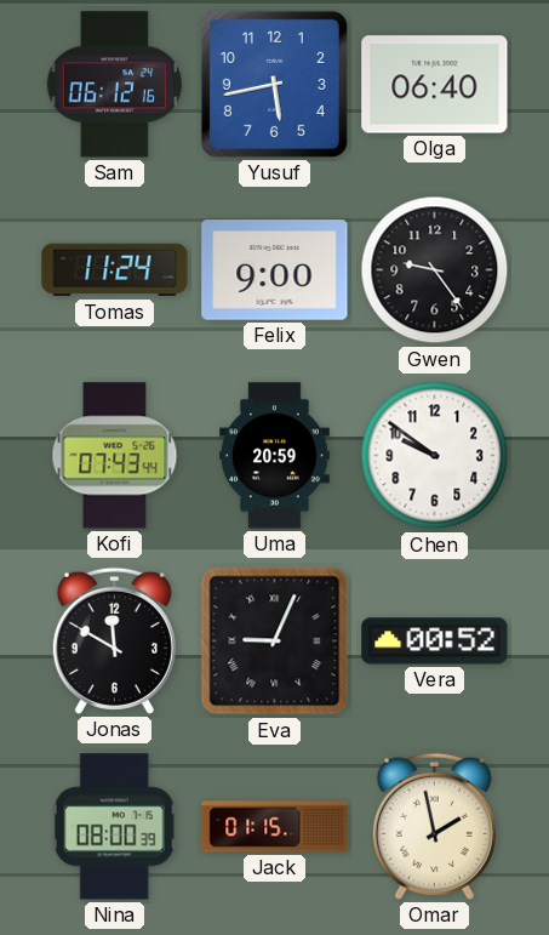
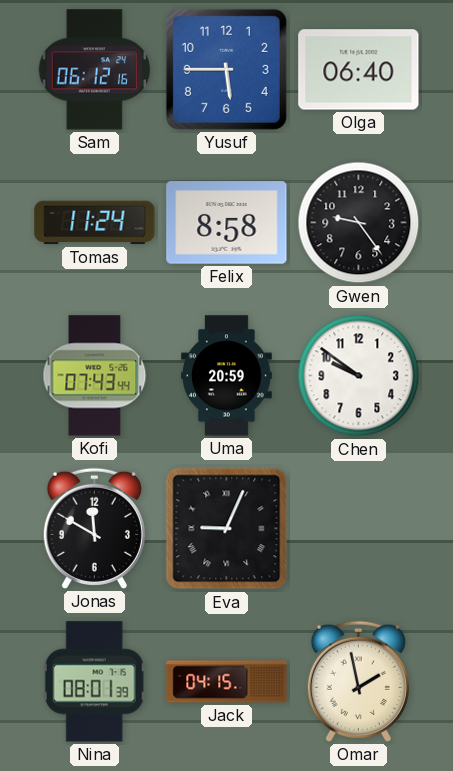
Yusuf: 5:43 -> 5:45
Felix: 9:00 -> 8:58
Vera: 00:52 -> none
Nina: 08:00 -> 08:01
Jack: 01:15 -> 04:15
